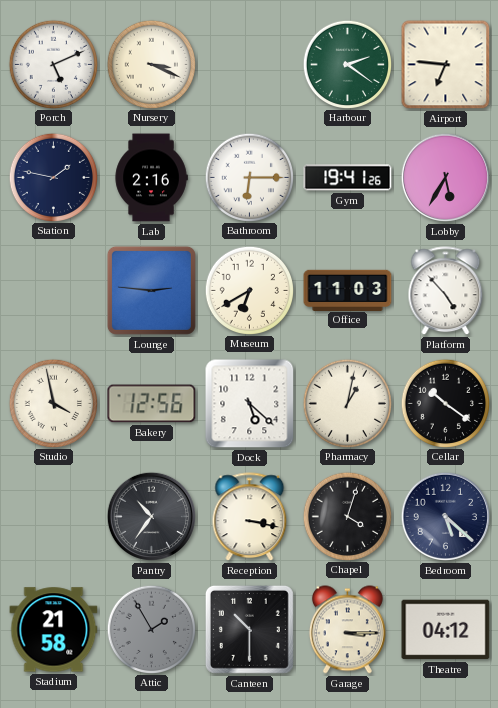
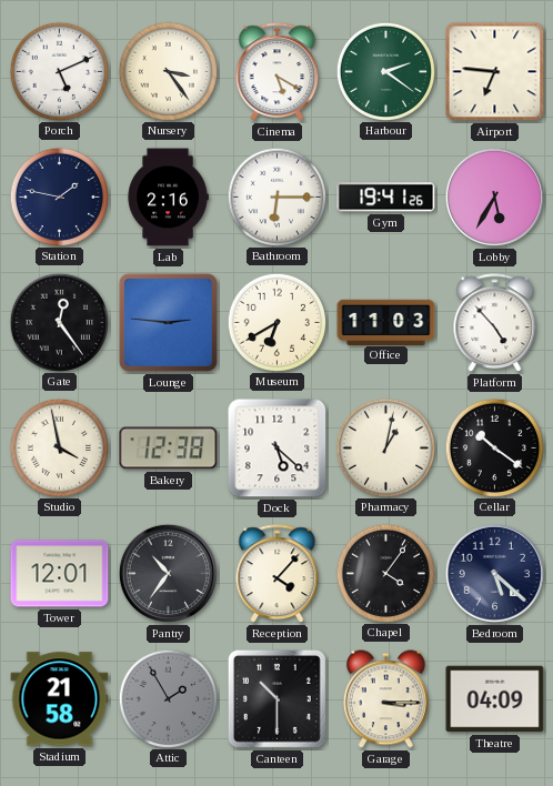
Nursery: 3:19 -> 3:24
Cinema: none -> 5:20
Gate: none -> 12:24
Bakery: 12:56 -> 12:38
Tower: none -> 12:01
Reception: 3:17 -> 4:07
Chapel: 4:03 -> 4:06
Theatre: 04:12 -> 04:09
